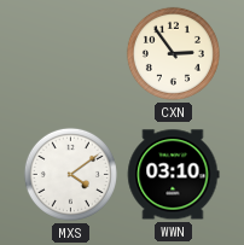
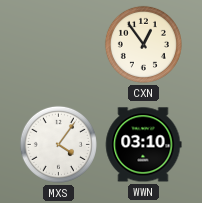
CXN: 2:54 -> 12:54
MXS: 4:09 -> 4:06
